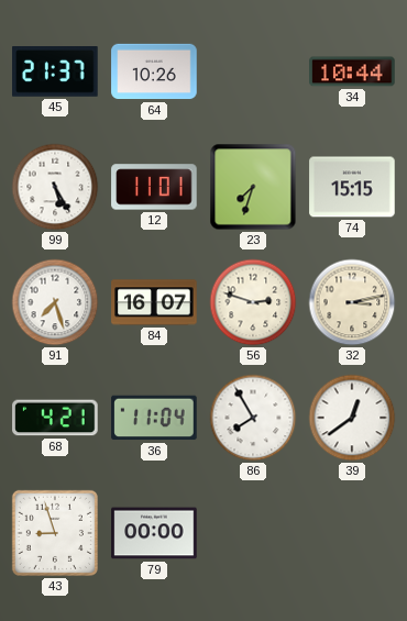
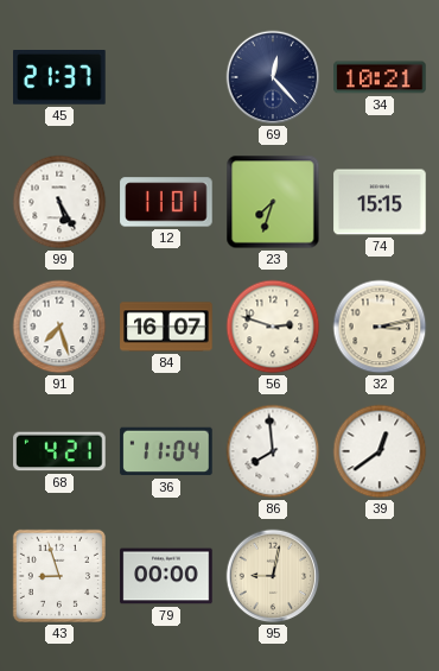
64: 10:26 -> none
69: none -> 12:23
34: 10:44 -> 10:21
86: 7:55 -> 7:59
95: none -> 9:02
